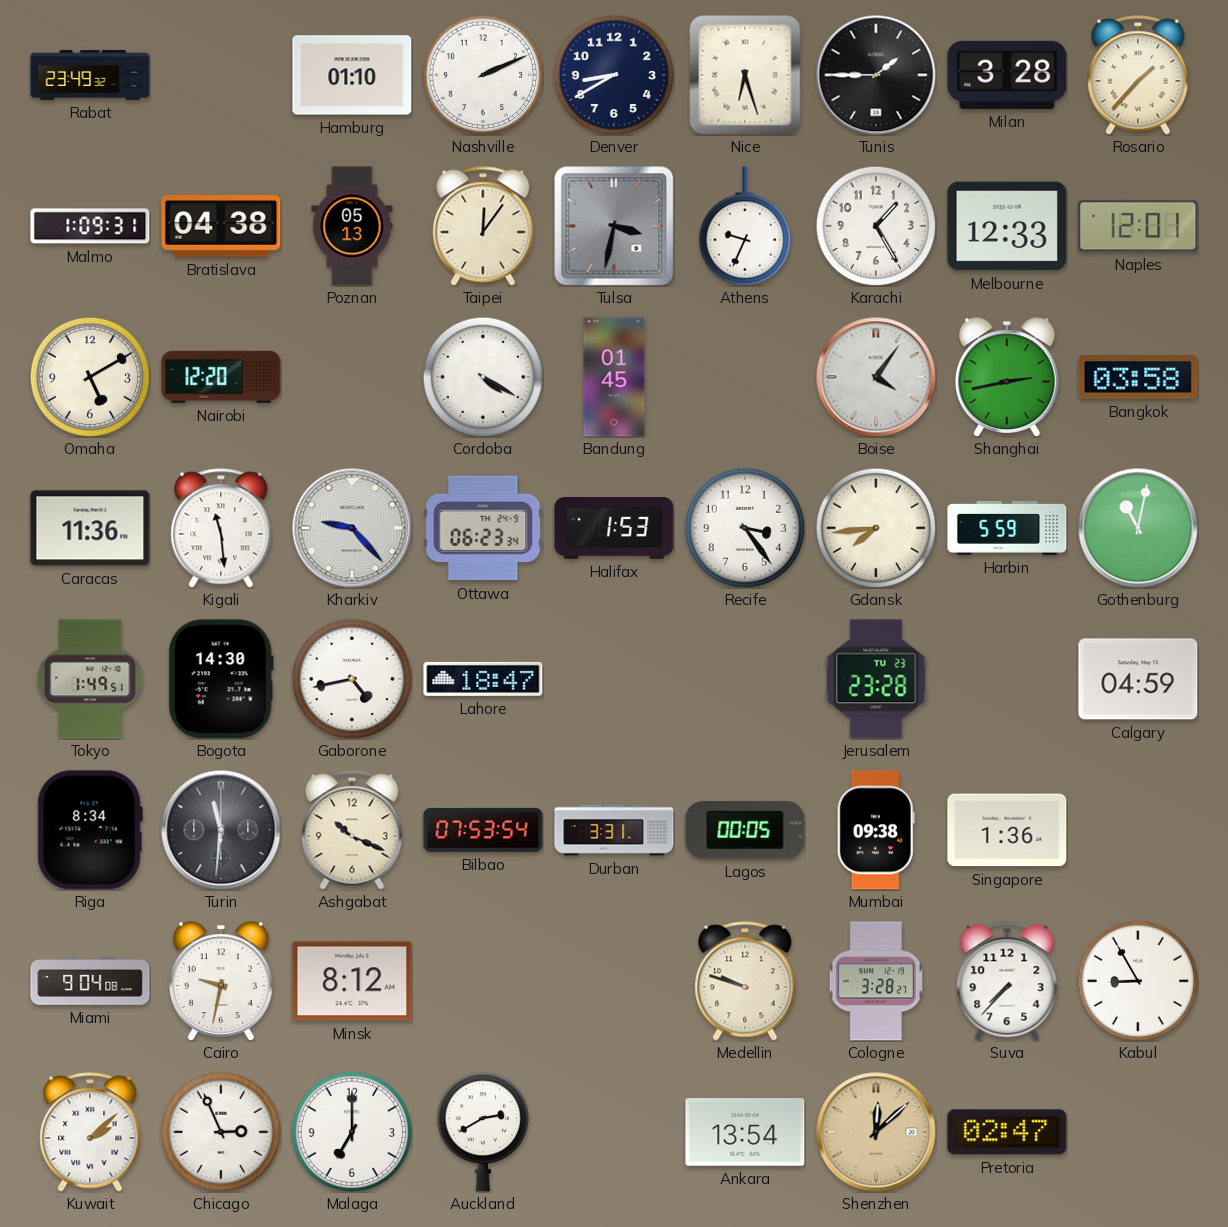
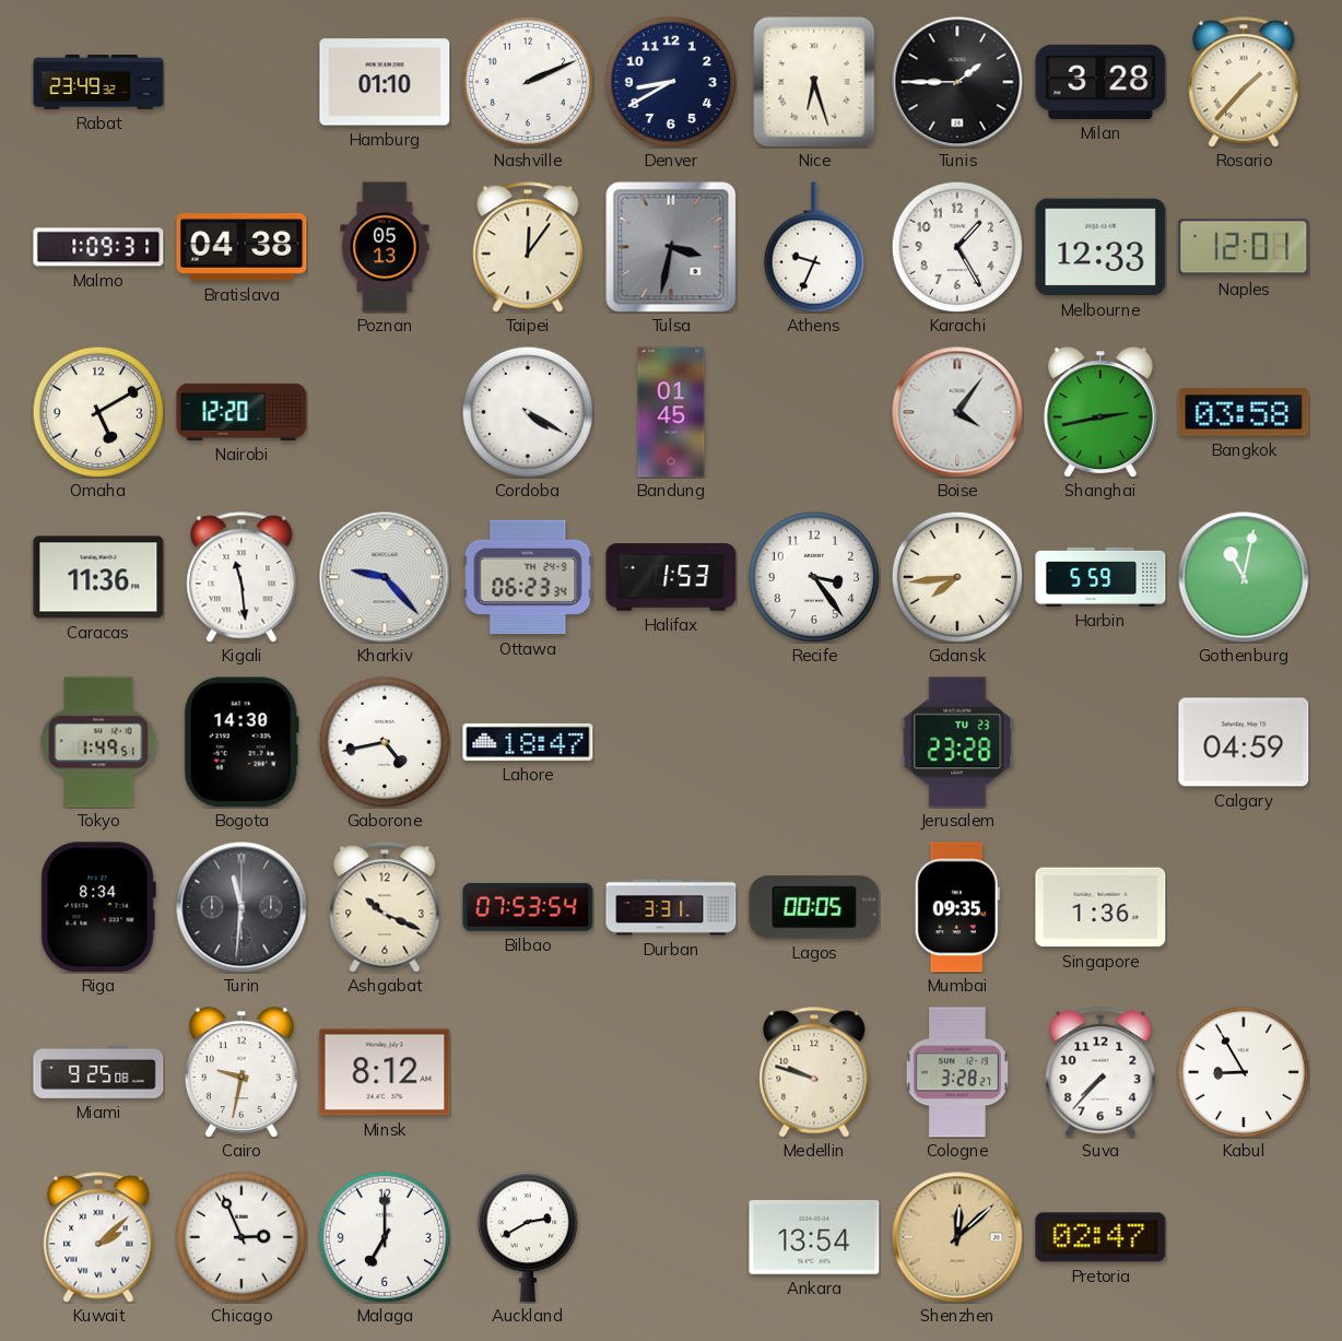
Mumbai: 09:38 -> 09:35
Miami: 9:04 -> 9:25
